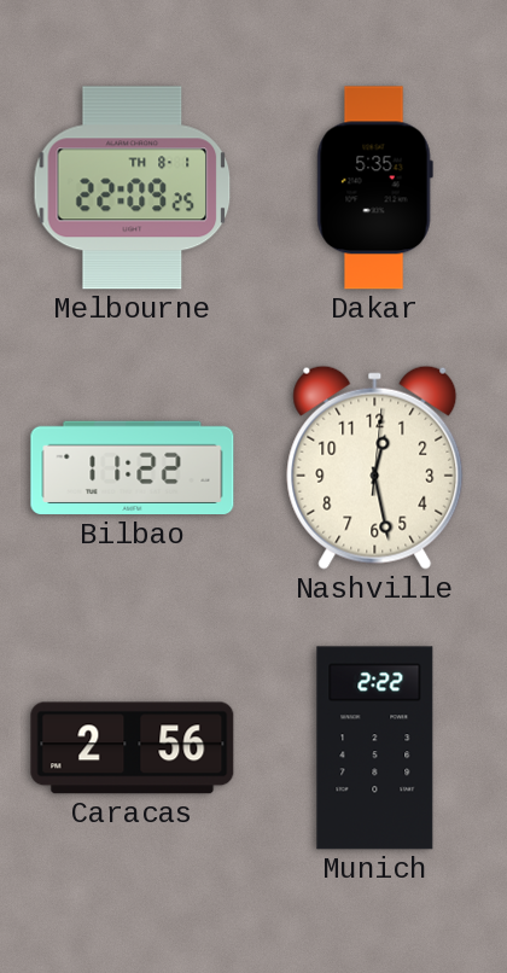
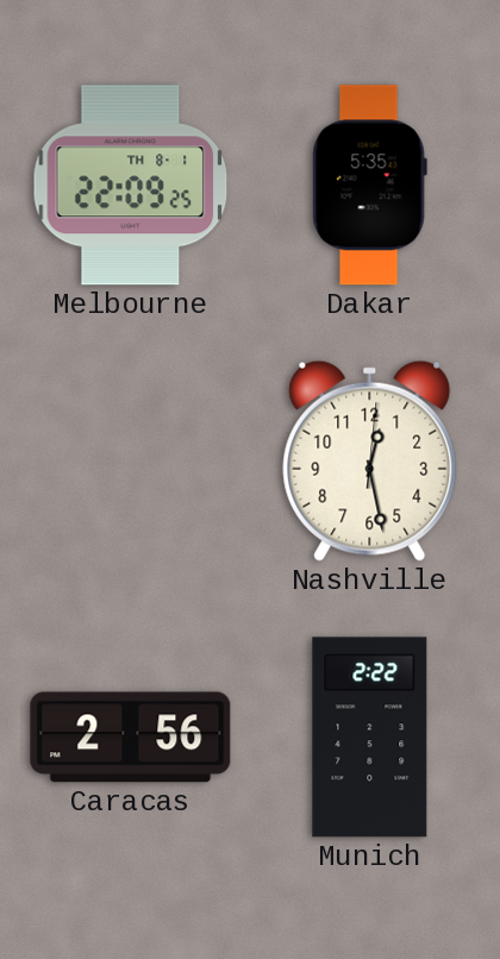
Bilbao: 11:22 -> none
